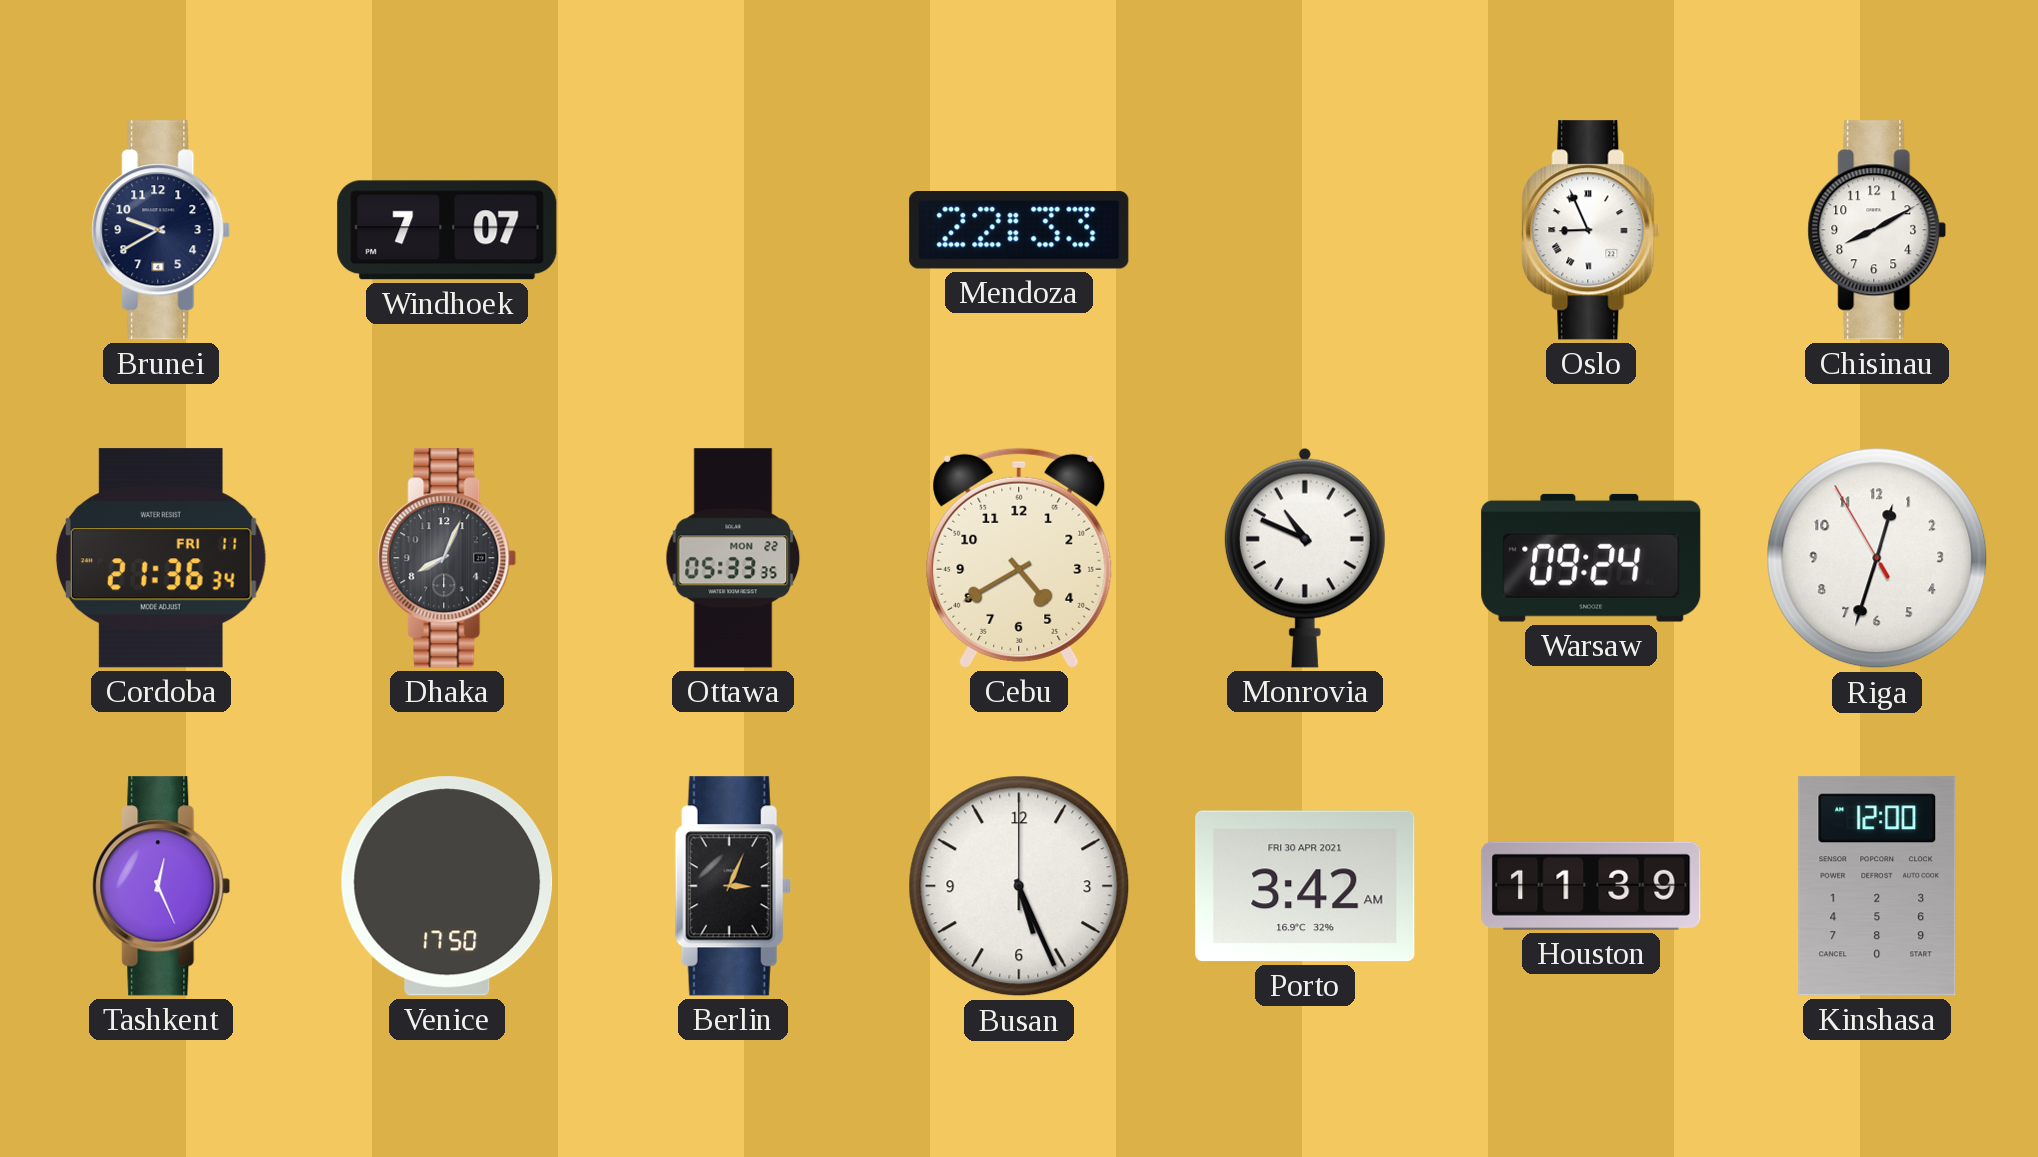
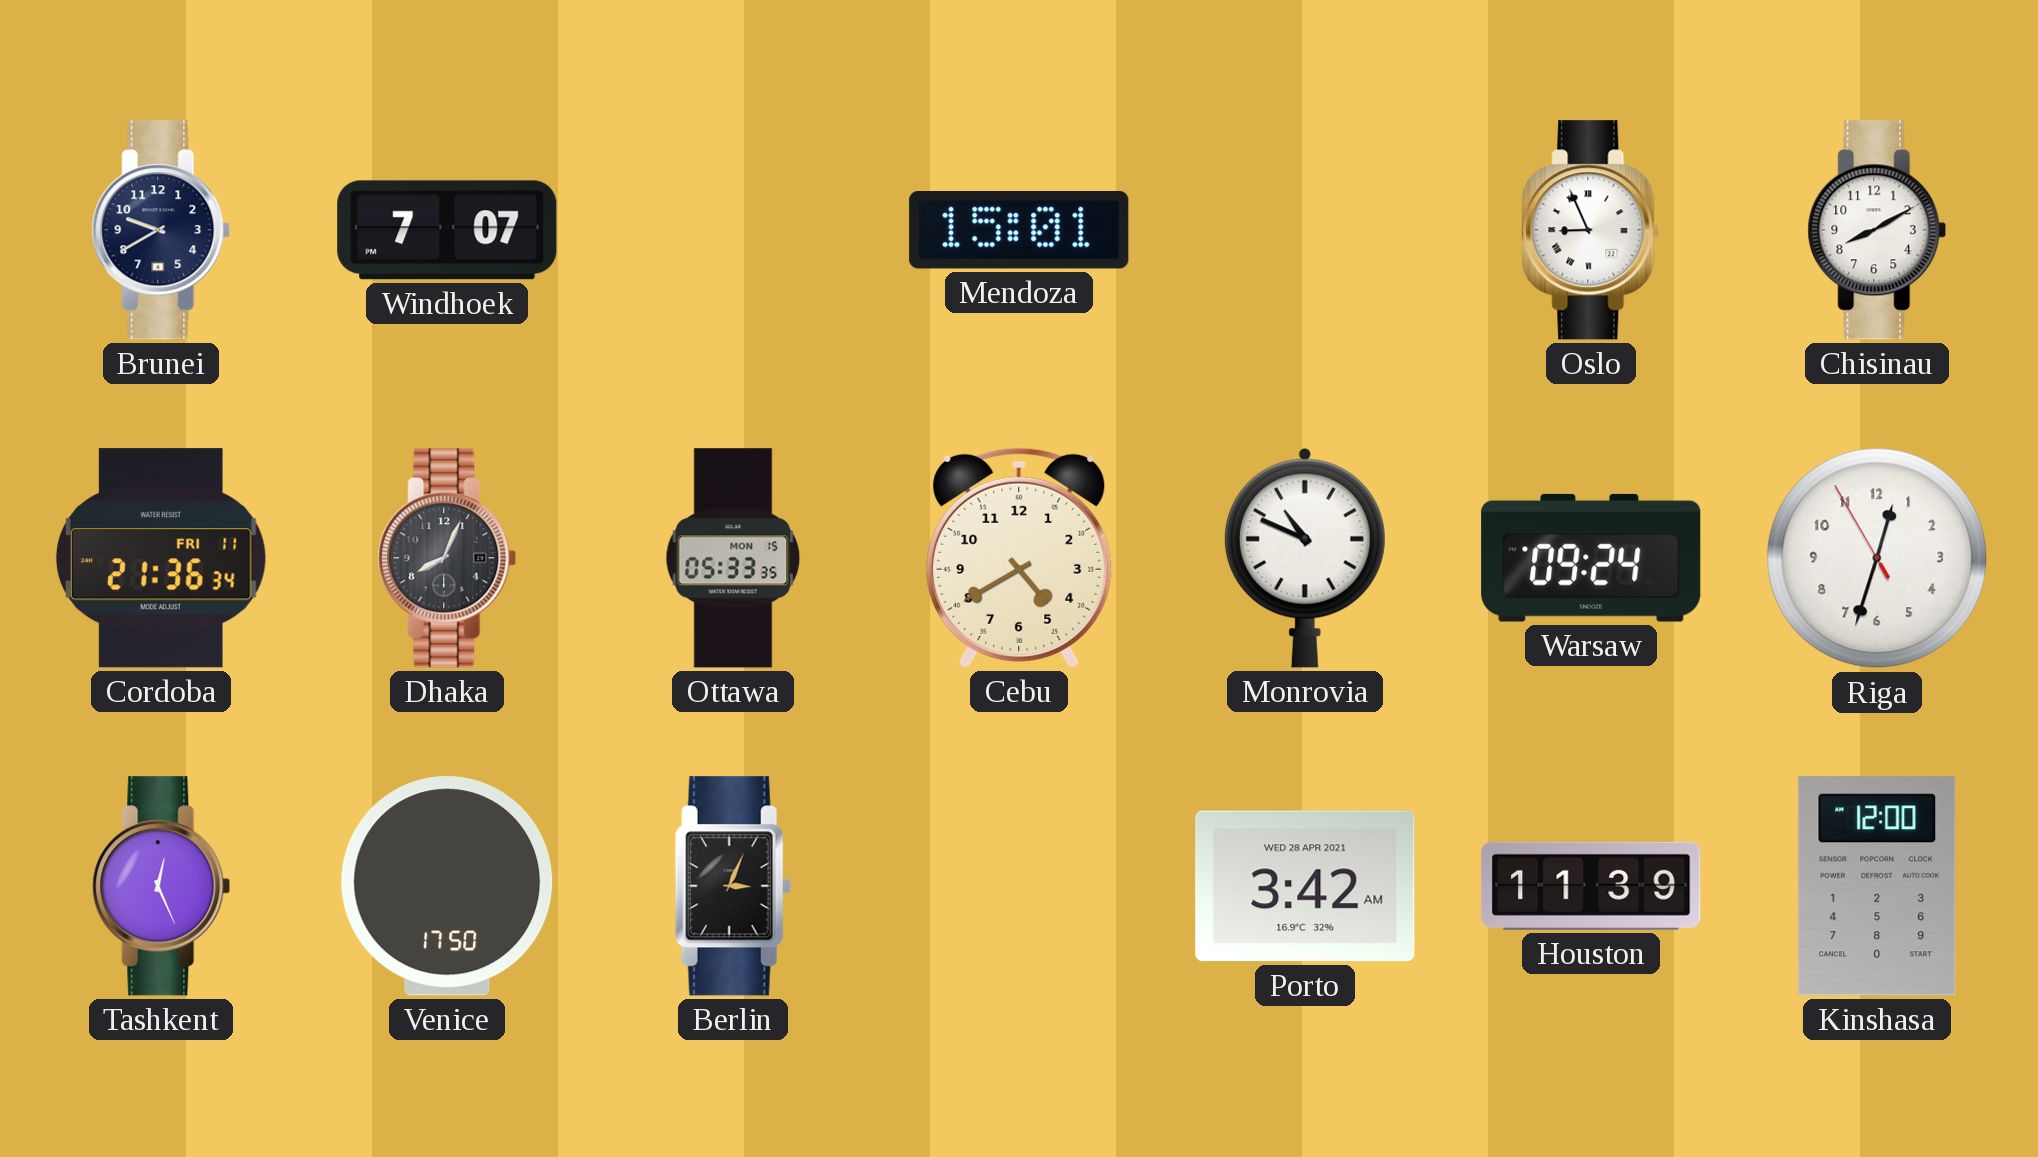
Mendoza: 22:33 -> 15:01
Ottawa date: MON 22 -> MON 15
Busan: 5:26 -> none
Porto date: FRI 30 APR 2021 -> WED 28 APR 2021
